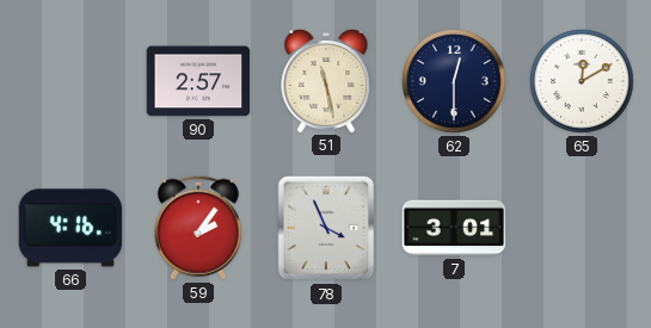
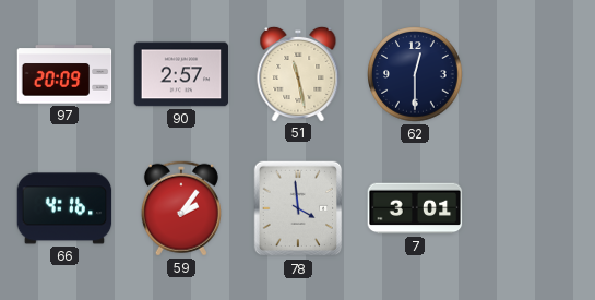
97: none -> 20:09
65: 12:10 -> none
78: 3:56 -> 3:59
